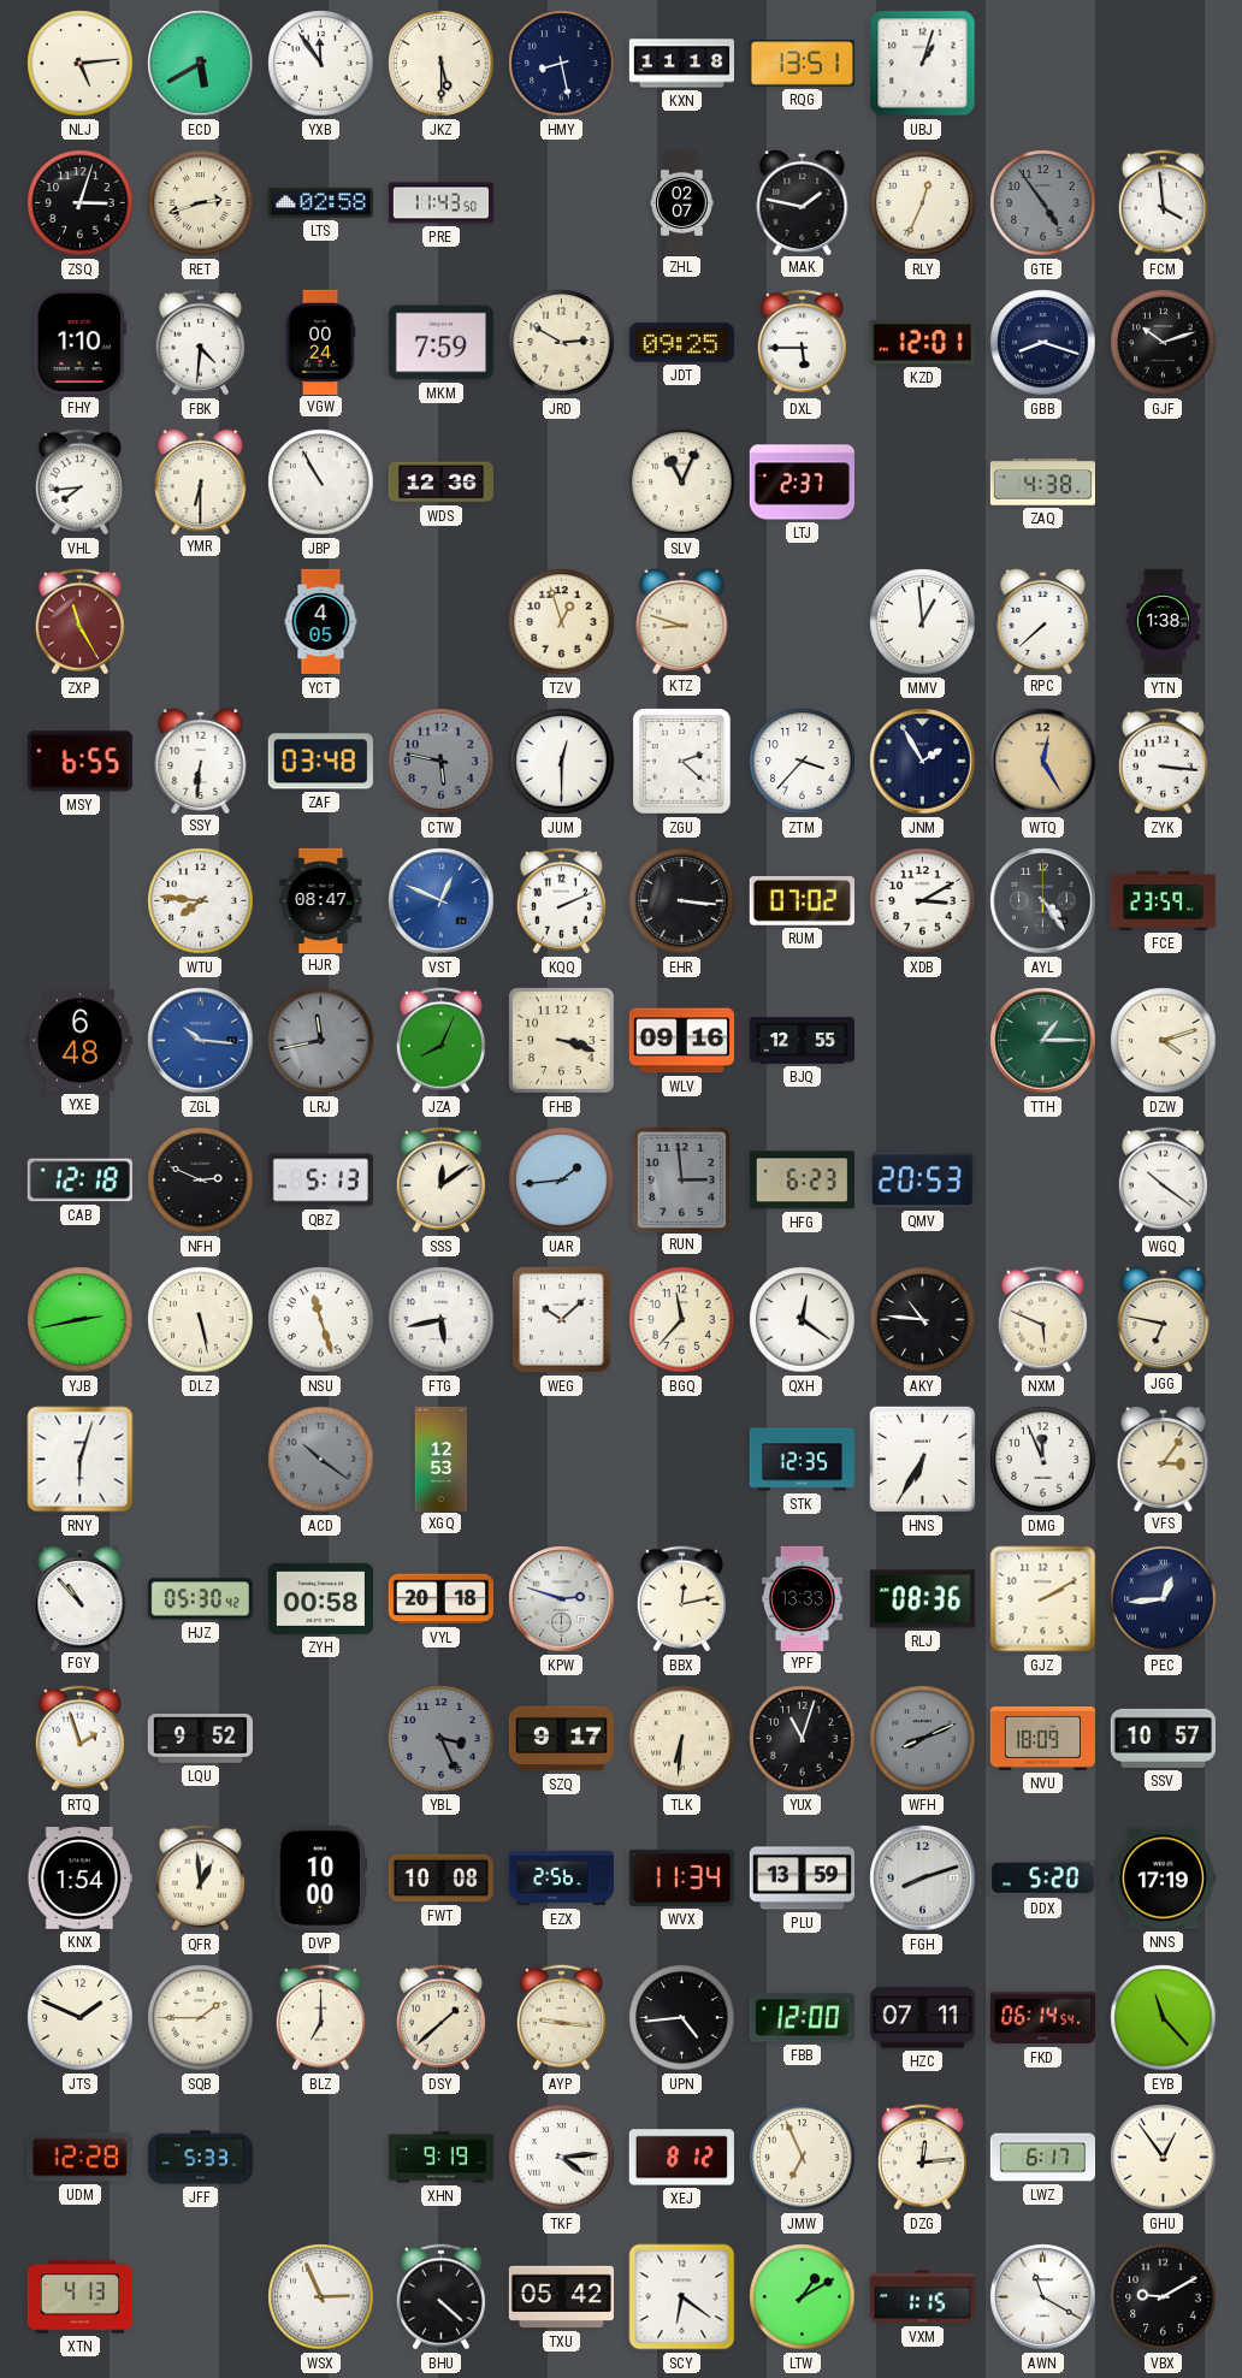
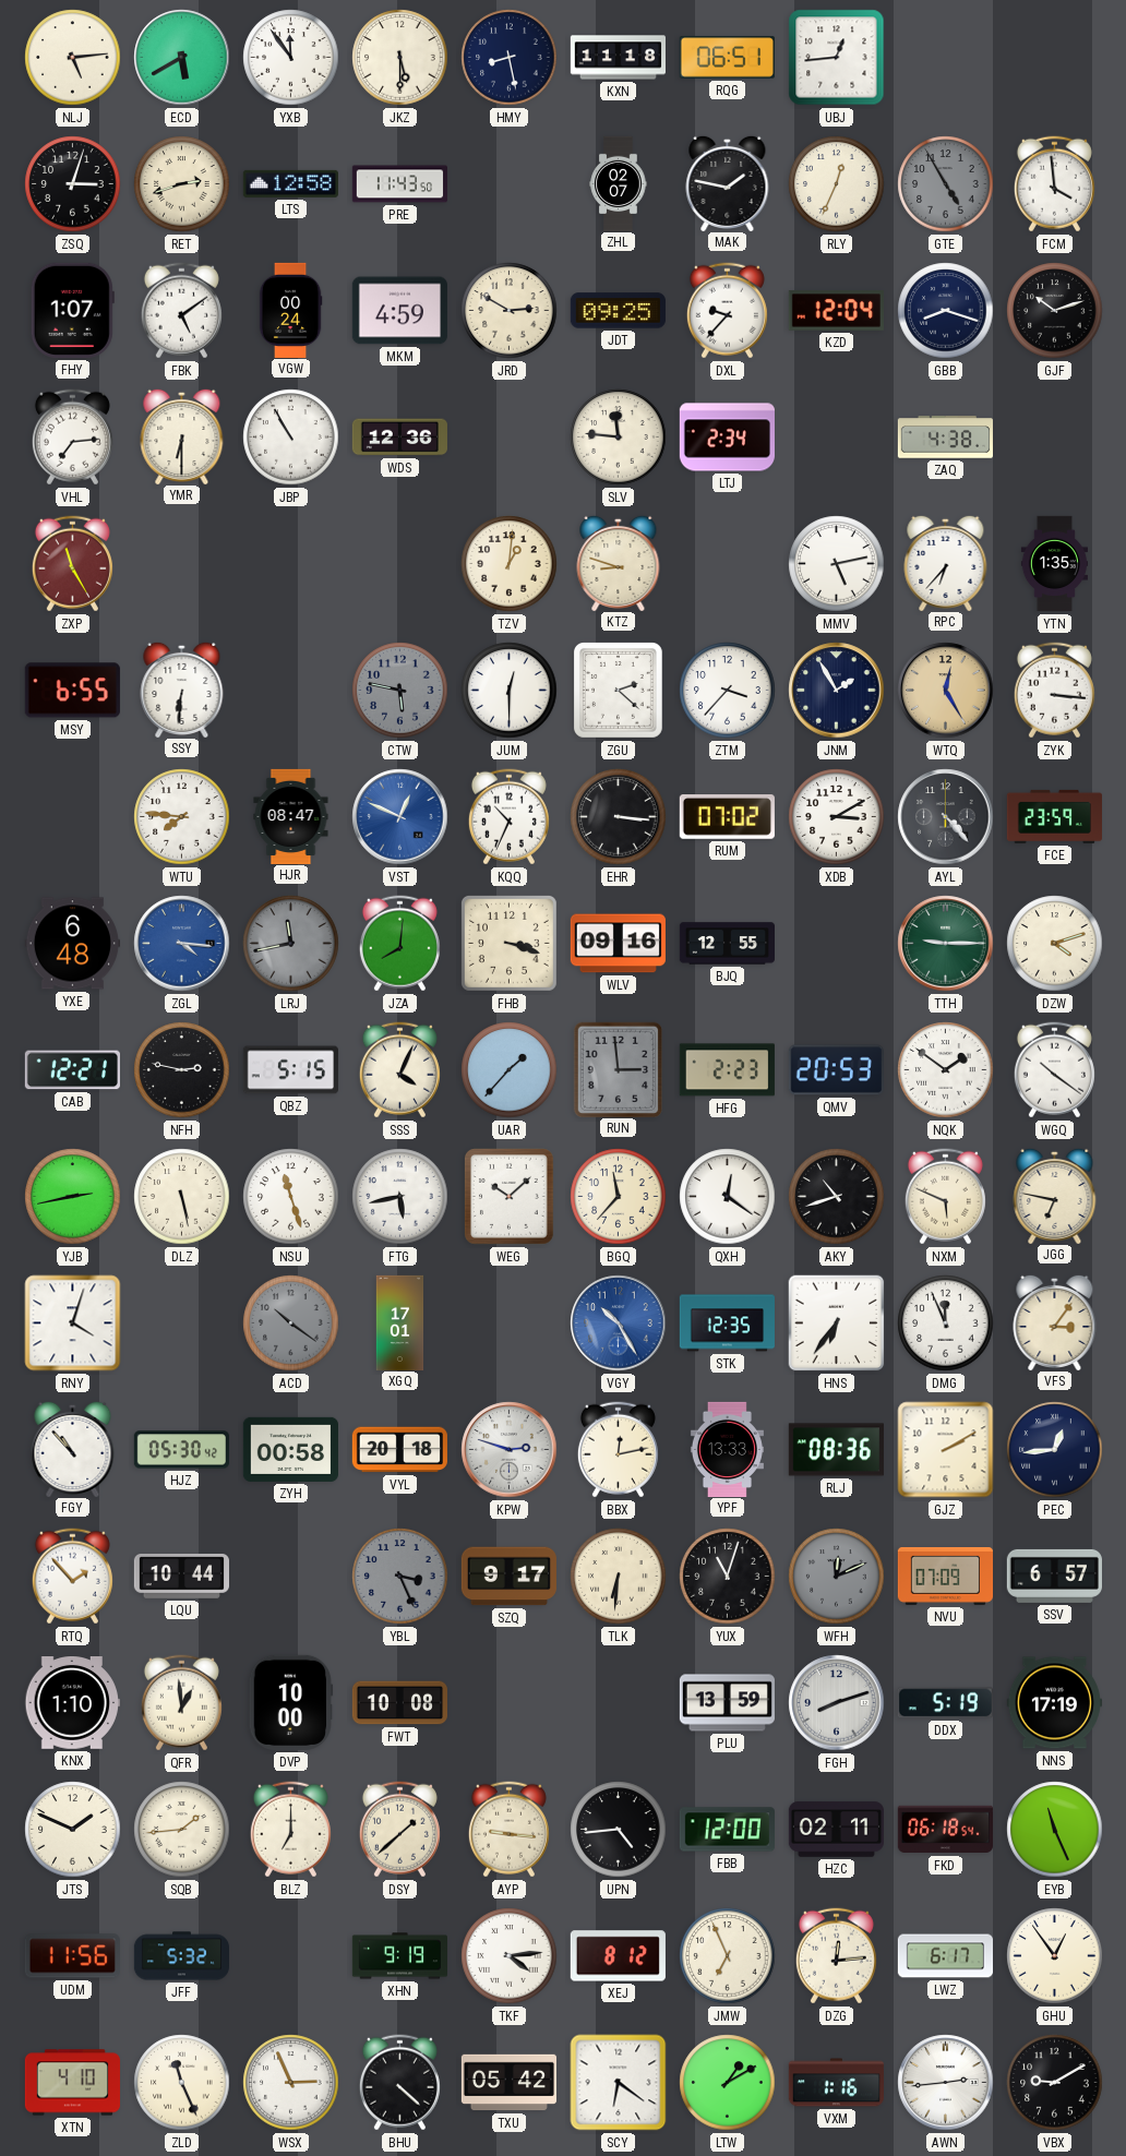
RQG: 13:51 -> 06:51
UBJ: 1:03 -> 12:44
LTS: 02:58 -> 12:58
GTE: 4:54 -> 4:55
FHY: 1:10 -> 1:07
FBK: 4:31 -> 5:09
MKM: 7:59 -> 4:59
DXL: 5:45 -> 9:37
KZD: 12:01 -> 12:04
VHL: 7:44 -> 7:14
SLV: 11:04 -> 11:46
LTJ: 2:37 -> 2:34
YCT: 4:05 -> none
TZV: 12:57 -> 1:01
MMV: 12:59 -> 5:13
RPC: 7:38 -> 6:37
YTN: 1:38 -> 1:35
ZAF: 03:48 -> none
KQQ: 2:11 -> 10:34
AYL: 4:24 -> 4:23
ZGL: 10:16 -> 4:16
JZA: 8:04 -> 8:01
TTH: 1:15 -> 9:15
CAB: 12:18 -> 12:21
NFH: 2:49 -> 2:47
QBZ: 5:13 -> 5:15
SSS: 12:09 -> 4:04
UAR: 1:44 -> 1:37
HFG: 6:23 -> 2:23
NQK: none -> 1:51
AKY: 10:46 -> 10:42
RNY: 6:03 -> 4:03
XGQ: 12:53 -> 17:01
VGY: none -> 10:25
HNS: 6:35 -> 6:36
RTQ: 1:57 -> 1:53
LQU: 9:52 -> 10:44
WFH: 8:11 -> 12:11
NVU: 18:09 -> 07:09
SSV: 10:57 -> 6:57
KNX: 1:54 -> 1:10
EZX: 2:56 -> none
WVX: 11:34 -> none
DDX: 5:20 -> 5:19
SQB: 1:45 -> 1:44
HZC: 07:11 -> 02:11
FKD: 06:14 -> 06:18
EYB: 11:23 -> 11:26
UDM: 12:28 -> 11:56
JFF: 5:33 -> 5:32
XTN: 4:13 -> 4:10
ZLD: none -> 11:26
VXM: 1:15 -> 1:16
AWN: 11:20 -> 2:44
